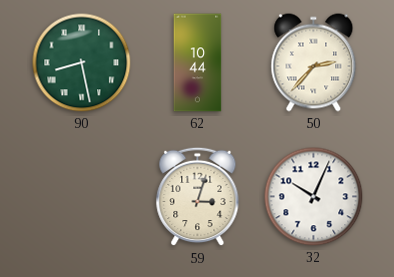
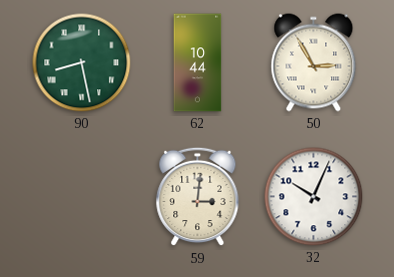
50: 2:37 -> 2:55
59: 3:03 -> 3:01
